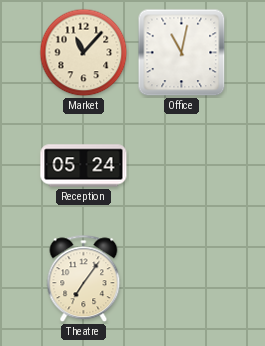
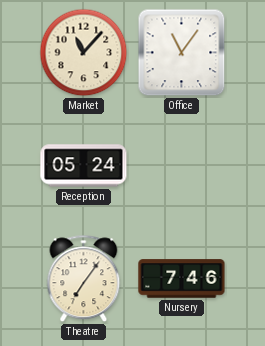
Office: 11:02 -> 11:06
Nursery: none -> 7:46
